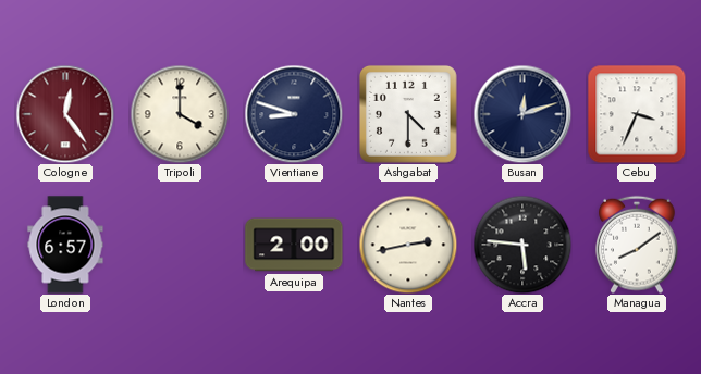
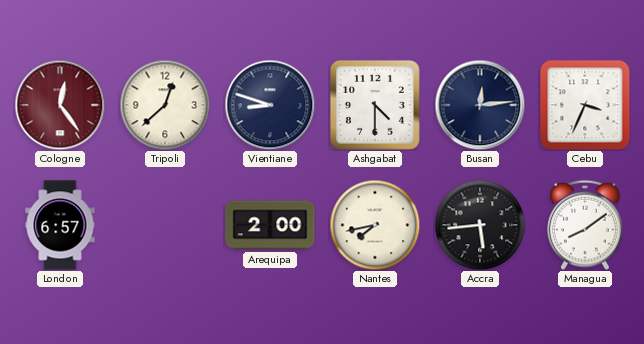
Tripoli: 4:00 -> 12:38
Busan: 12:12 -> 12:14
Nantes: 2:43 -> 7:43
Accra: 5:46 -> 5:44
